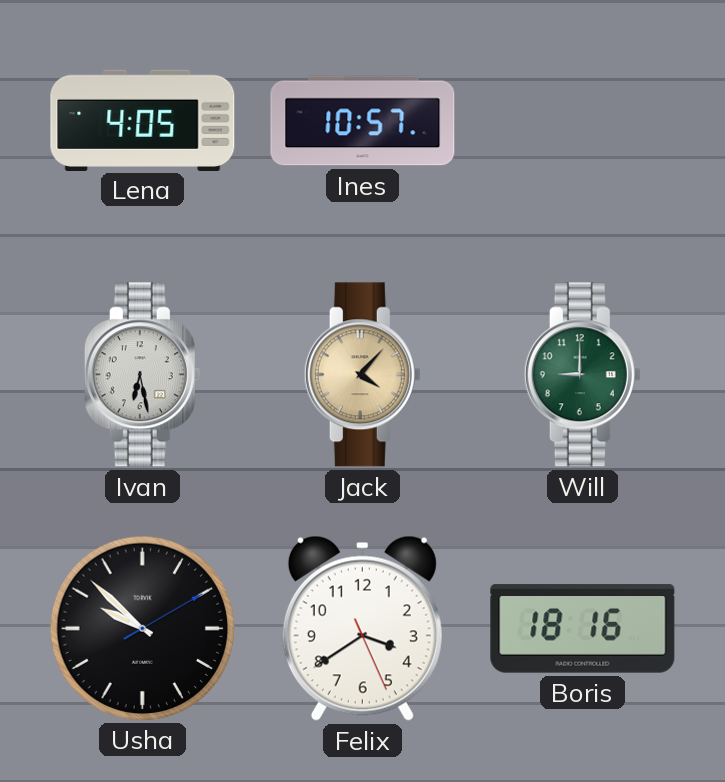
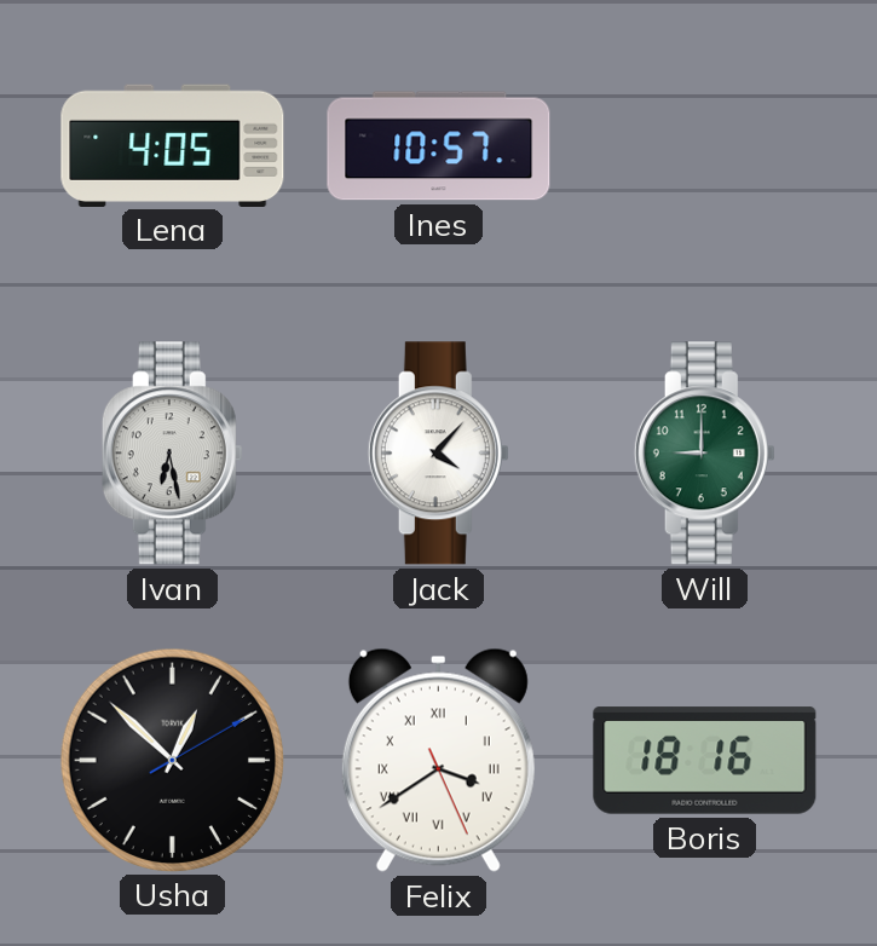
Jack dial: champagne -> white
Usha: 9:52 -> 12:52
Felix numerals: Arabic -> Roman
